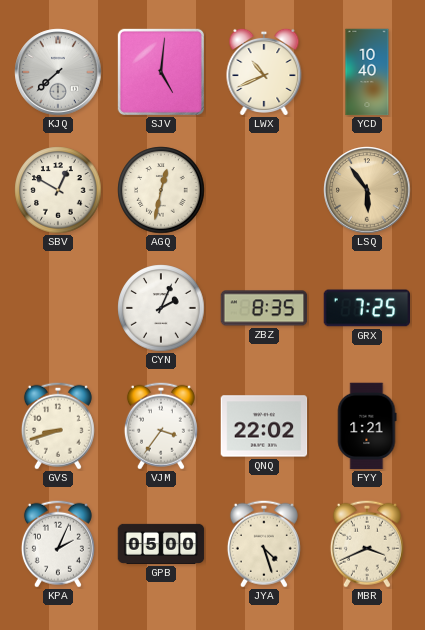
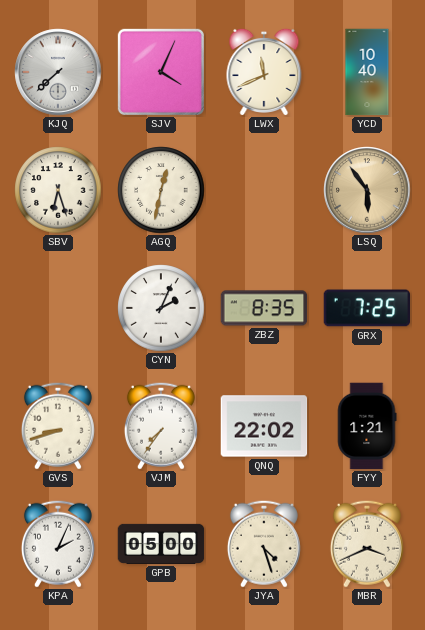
SJV: 5:01 -> 4:04
LWX: 10:41 -> 11:41
SBV: 12:50 -> 6:27
VJM: 3:36 -> 7:36
